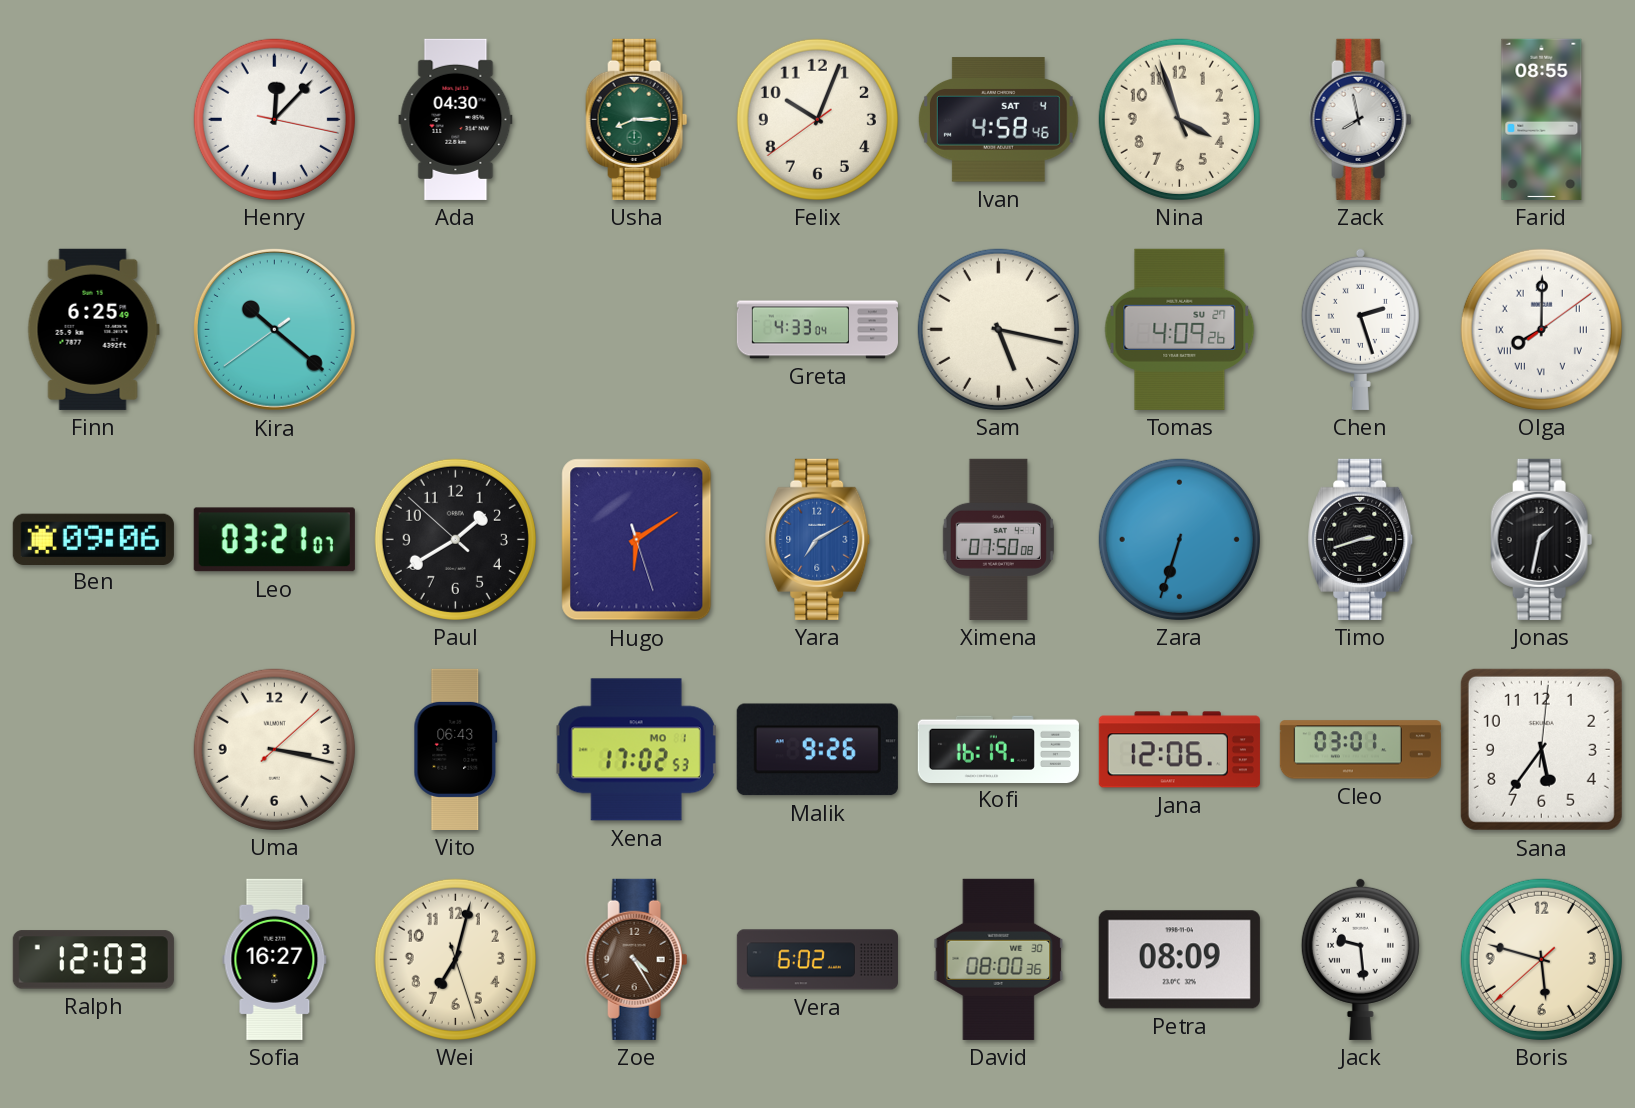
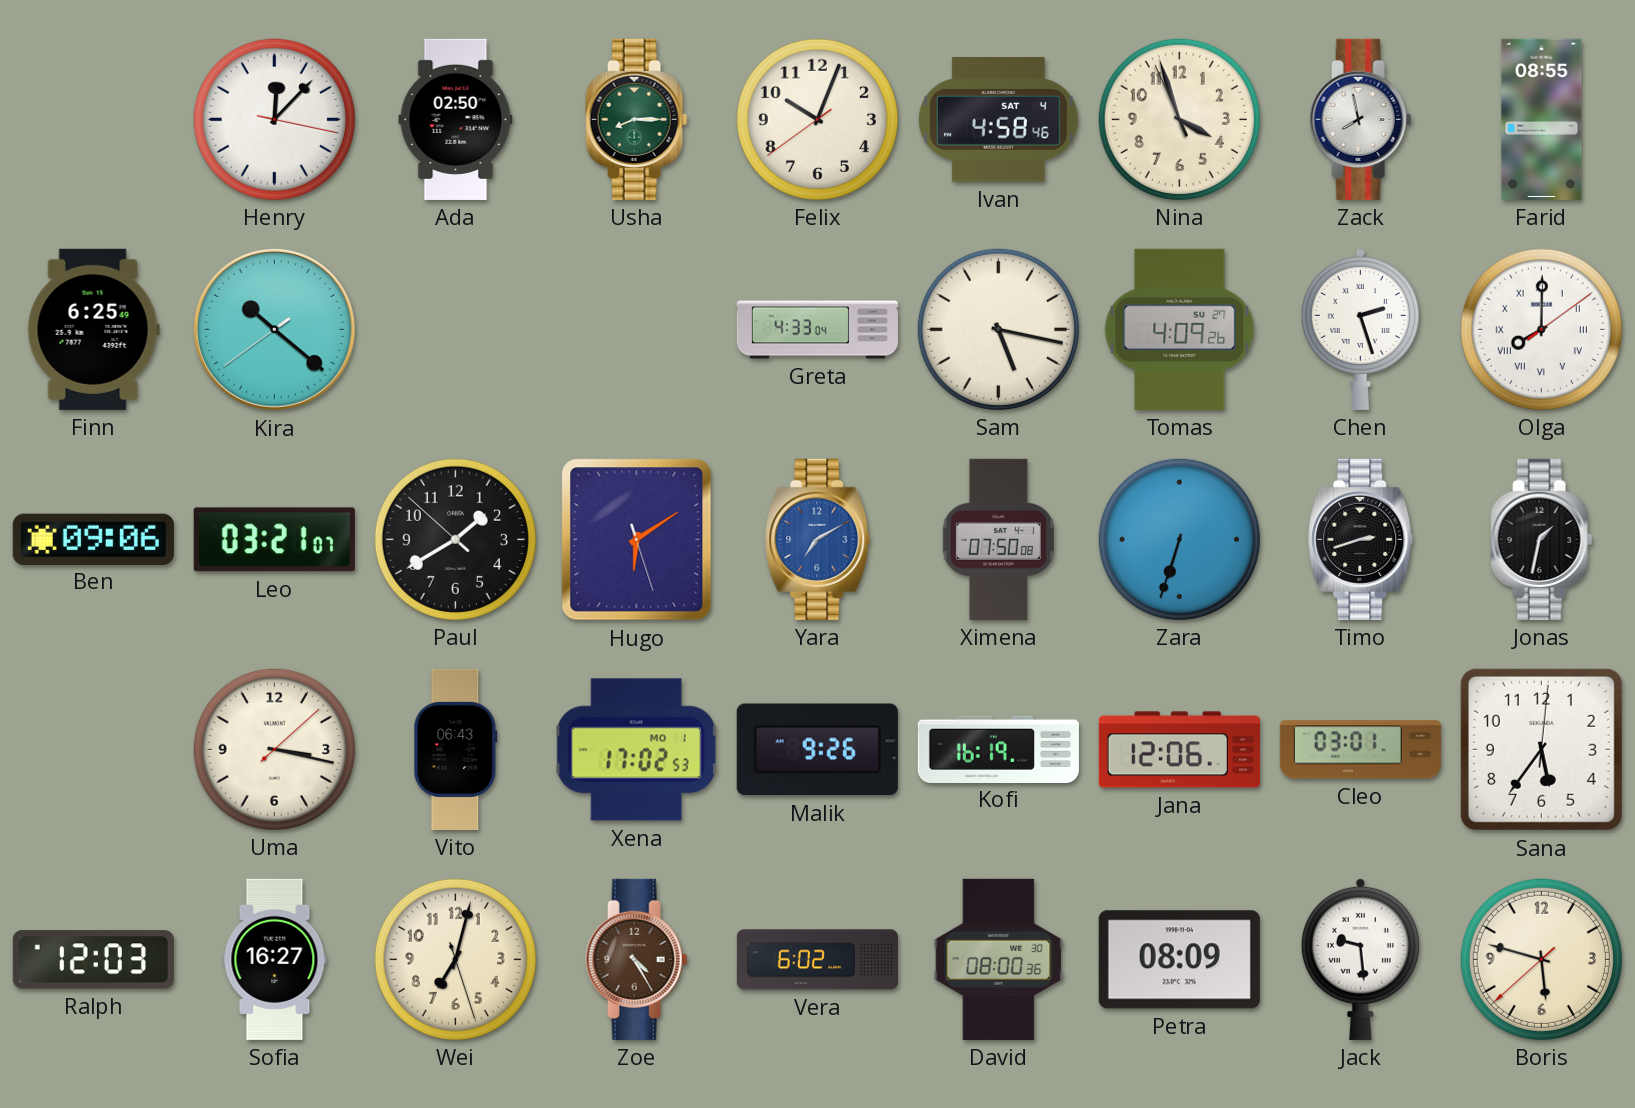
Ada: 04:30 -> 02:50
